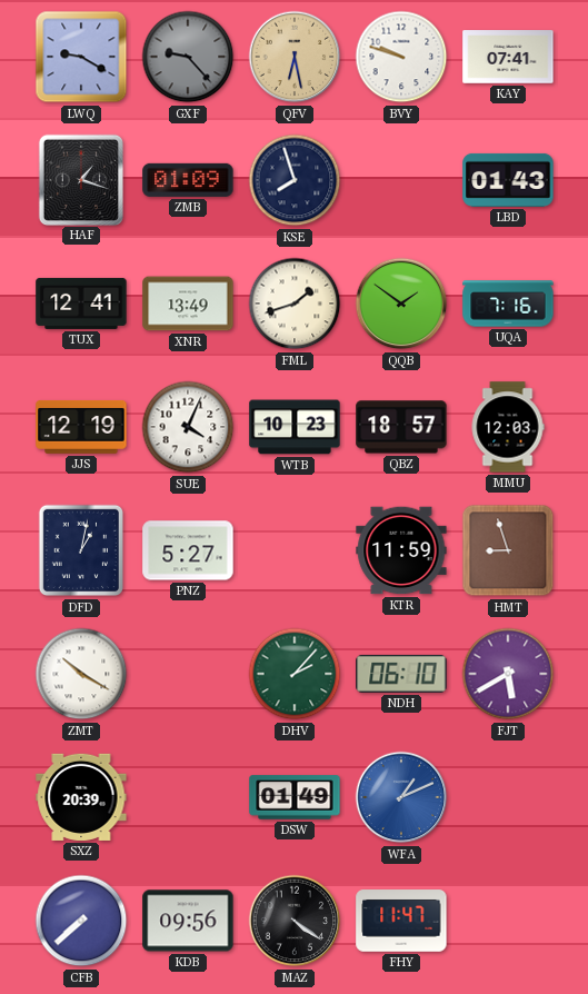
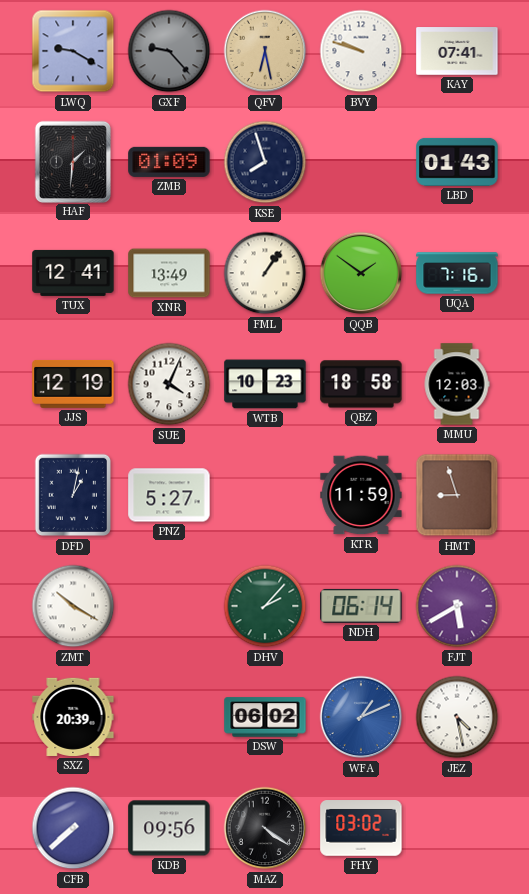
HAF: 1:18 -> 1:31
FML: 1:42 -> 1:06
QBZ: 18:57 -> 18:58
NDH: 06:10 -> 06:14
DSW: 01:49 -> 06:02
JEZ: none -> 4:28
FHY: 11:47 -> 03:02
